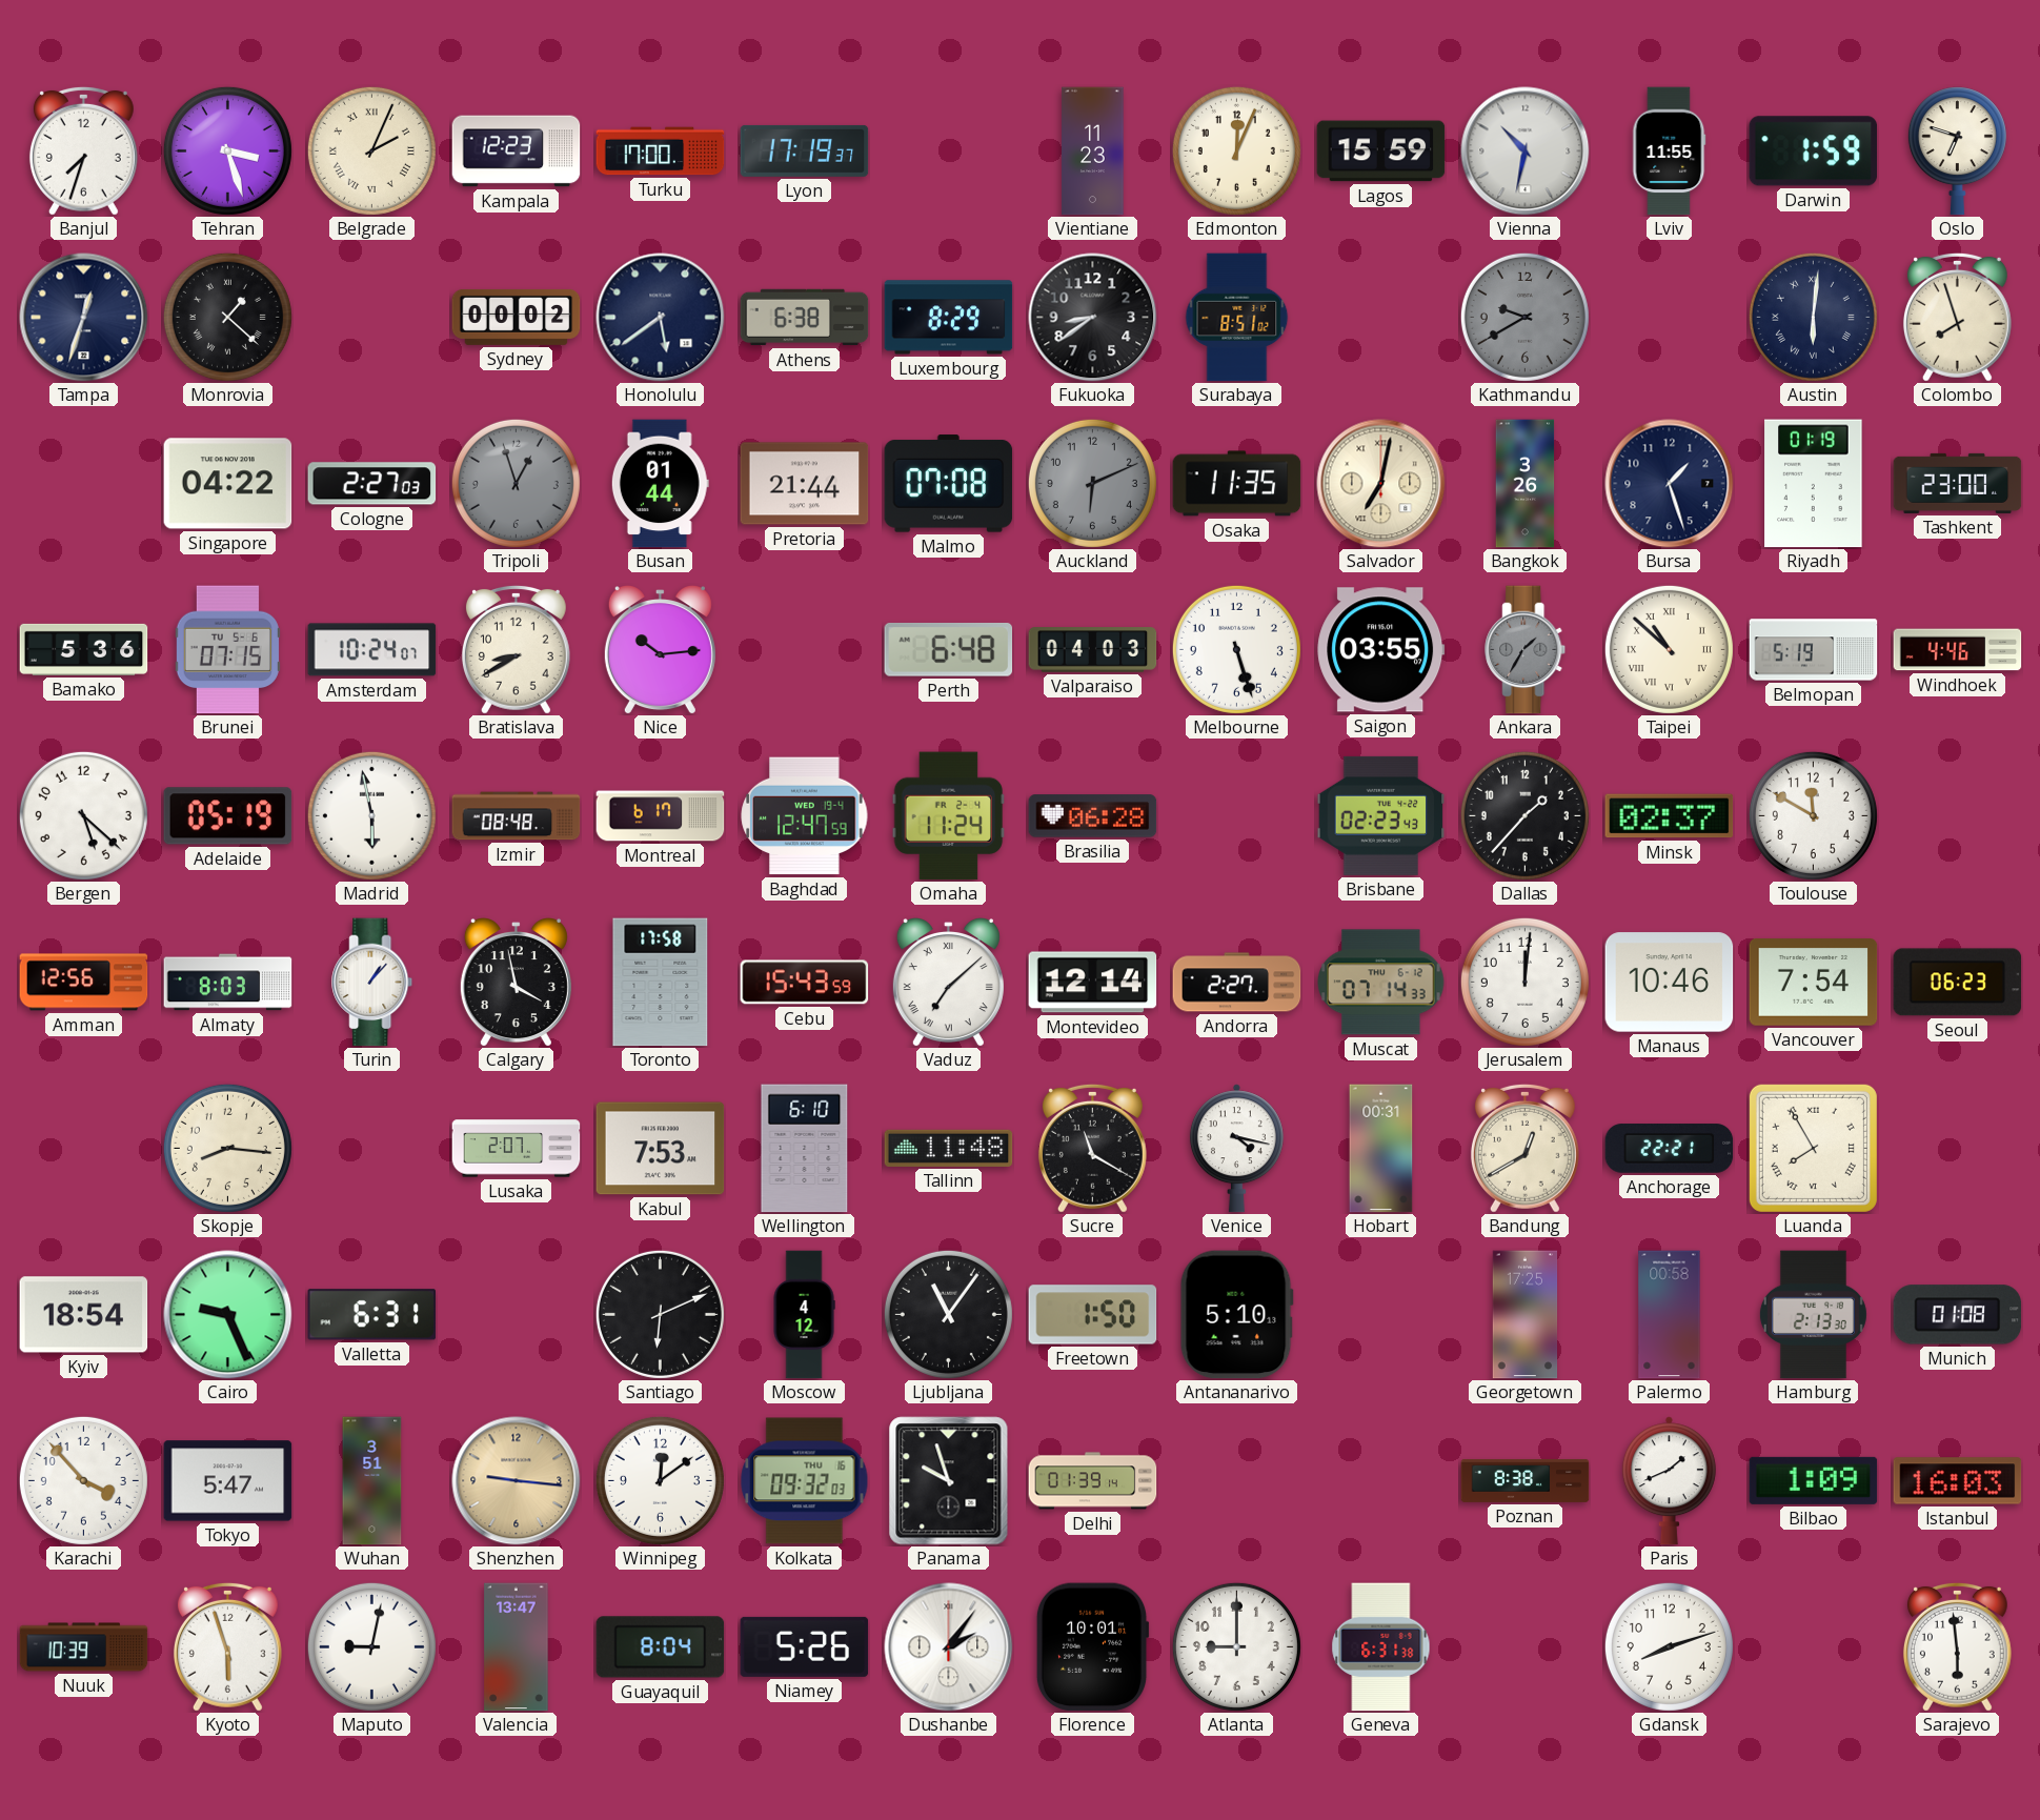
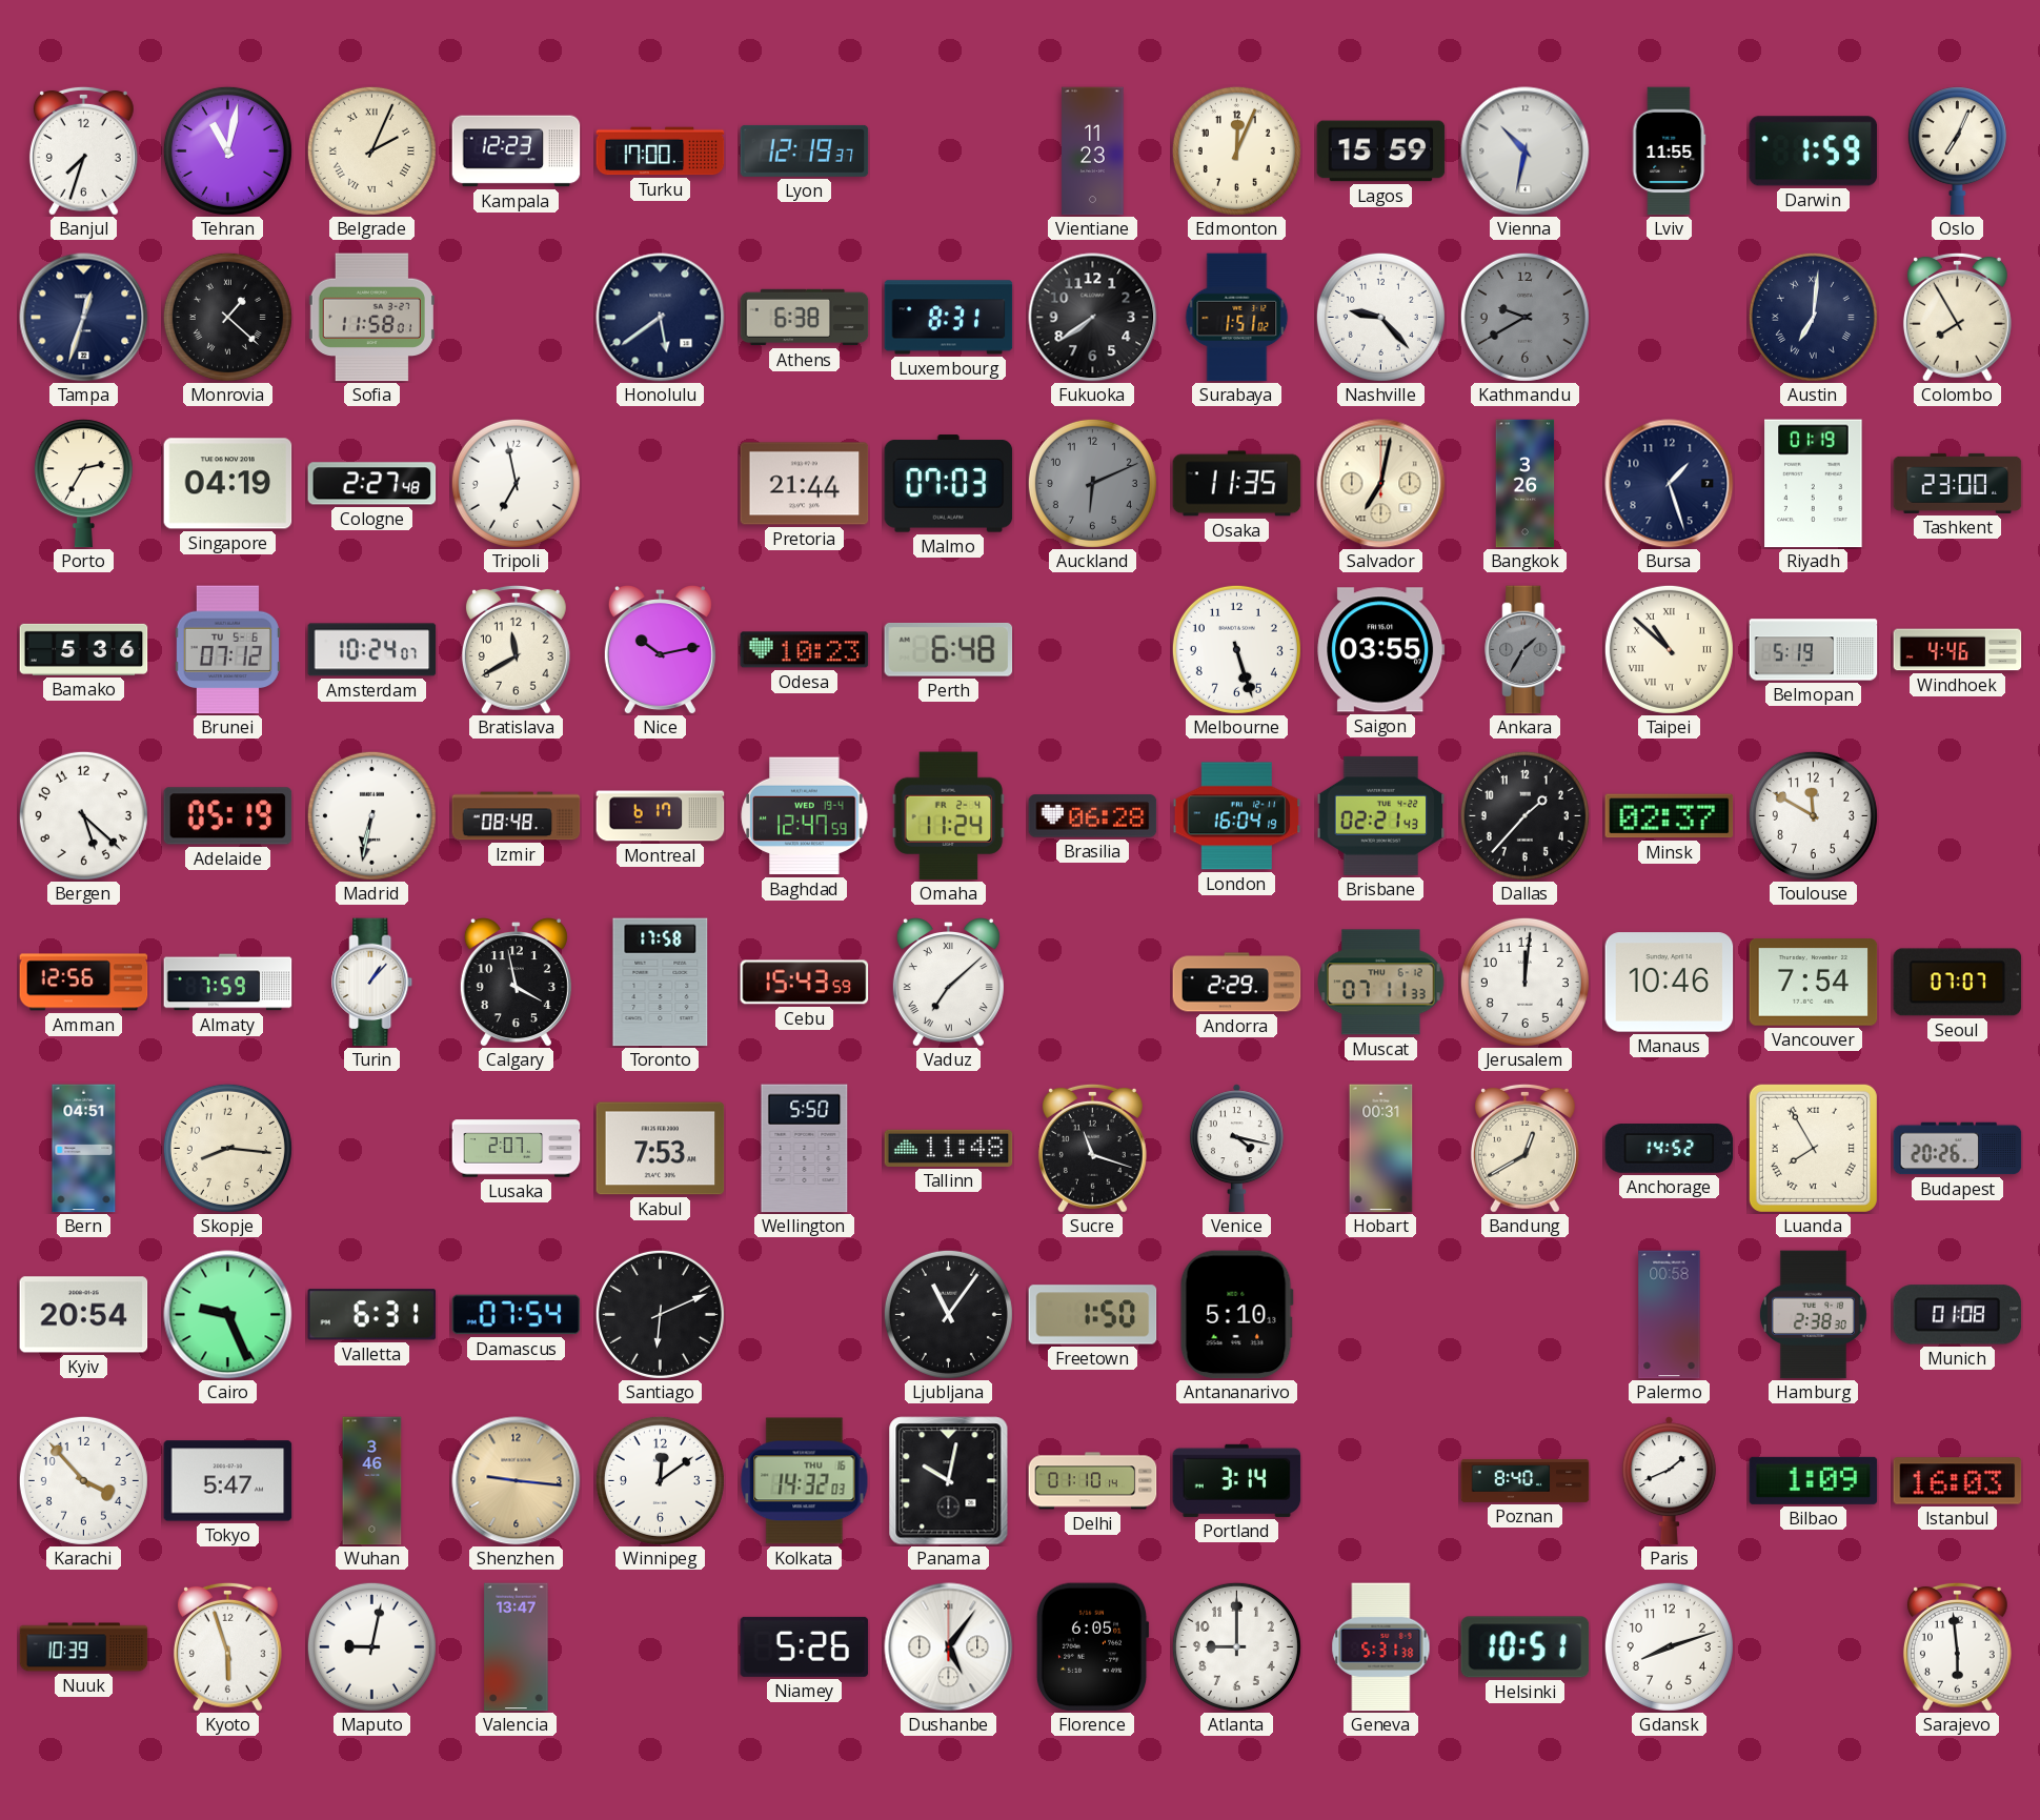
Tehran: 3:27 -> 11:02
Lyon: 17:19 -> 12:19
Oslo: 6:48 -> 7:04
Sofia: none -> 11:58
Sydney: 00:02 -> none
Luxembourg: 8:29 -> 8:31
Fukuoka: 8:39 -> 7:39
Surabaya: 8:51 -> 1:51
Nashville: none -> 9:23
Austin: 6:01 -> 7:01
Colombo: 7:57 -> 7:55
Porto: none -> 2:35
Singapore: 04:22 -> 04:19
Cologne: 2:27:03 -> 2:27:48
Tripoli: 12:57 -> 6:58
Tripoli dial: grey -> white
Busan: 01:44 -> none
Malmo: 07:08 -> 07:03
Brunei: 07:15 -> 07:12
Bratislava: 8:40 -> 11:40
Nice: 10:14 -> 10:13
Odesa: none -> 10:23
Valparaiso: 04:03 -> none
Madrid: 5:58 -> 6:32
London: none -> 16:04
Brisbane: 02:23 -> 02:21
Almaty: 8:03 -> 7:59
Montevideo: 12:14 -> none
Andorra: 2:27 -> 2:29
Muscat: 07:14 -> 07:11
Seoul: 06:23 -> 07:07
Bern: none -> 04:51
Wellington: 6:10 -> 5:50
Sucre: 11:20 -> 11:18
Anchorage: 22:21 -> 14:52
Budapest: none -> 20:26
Kyiv: 18:54 -> 20:54
Damascus: none -> 07:54
Moscow: 4:12 -> none
Georgetown: 17:25 -> none
Hamburg: 2:13 -> 2:38
Wuhan: 3:51 -> 3:46
Kolkata: 09:32 -> 14:32
Panama: 9:57 -> 10:02
Delhi: 01:39 -> 01:10
Portland: none -> 3:14
Poznan: 8:38 -> 8:40
Guayaquil: 8:04 -> none
Dushanbe: 2:06 -> 5:06
Florence: 10:01 -> 6:05
Geneva: 6:31 -> 5:31
Helsinki: none -> 10:51
